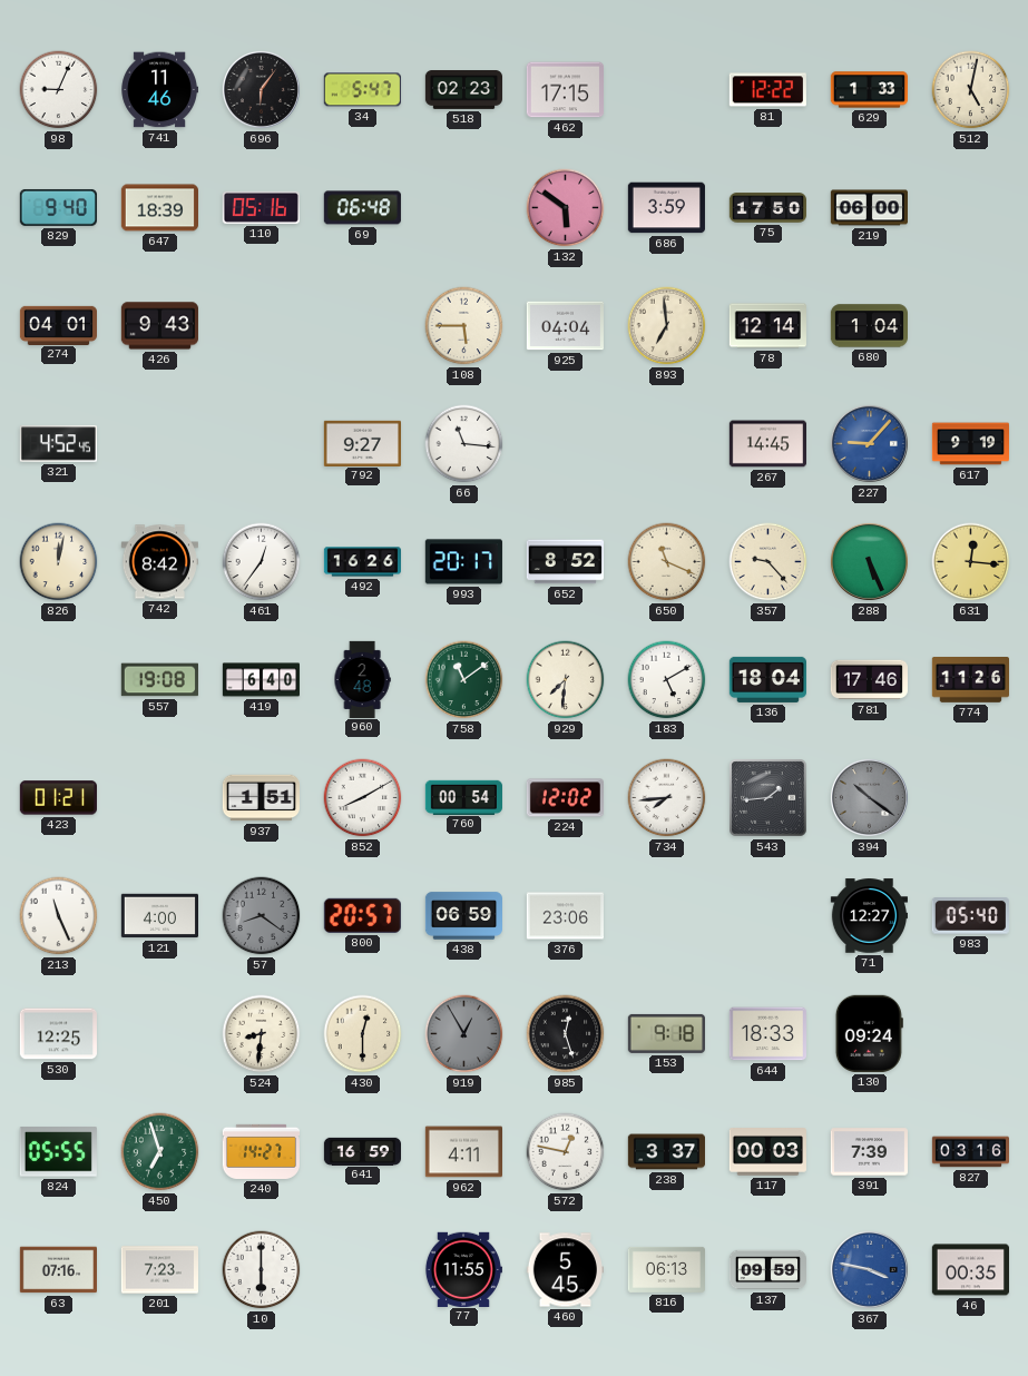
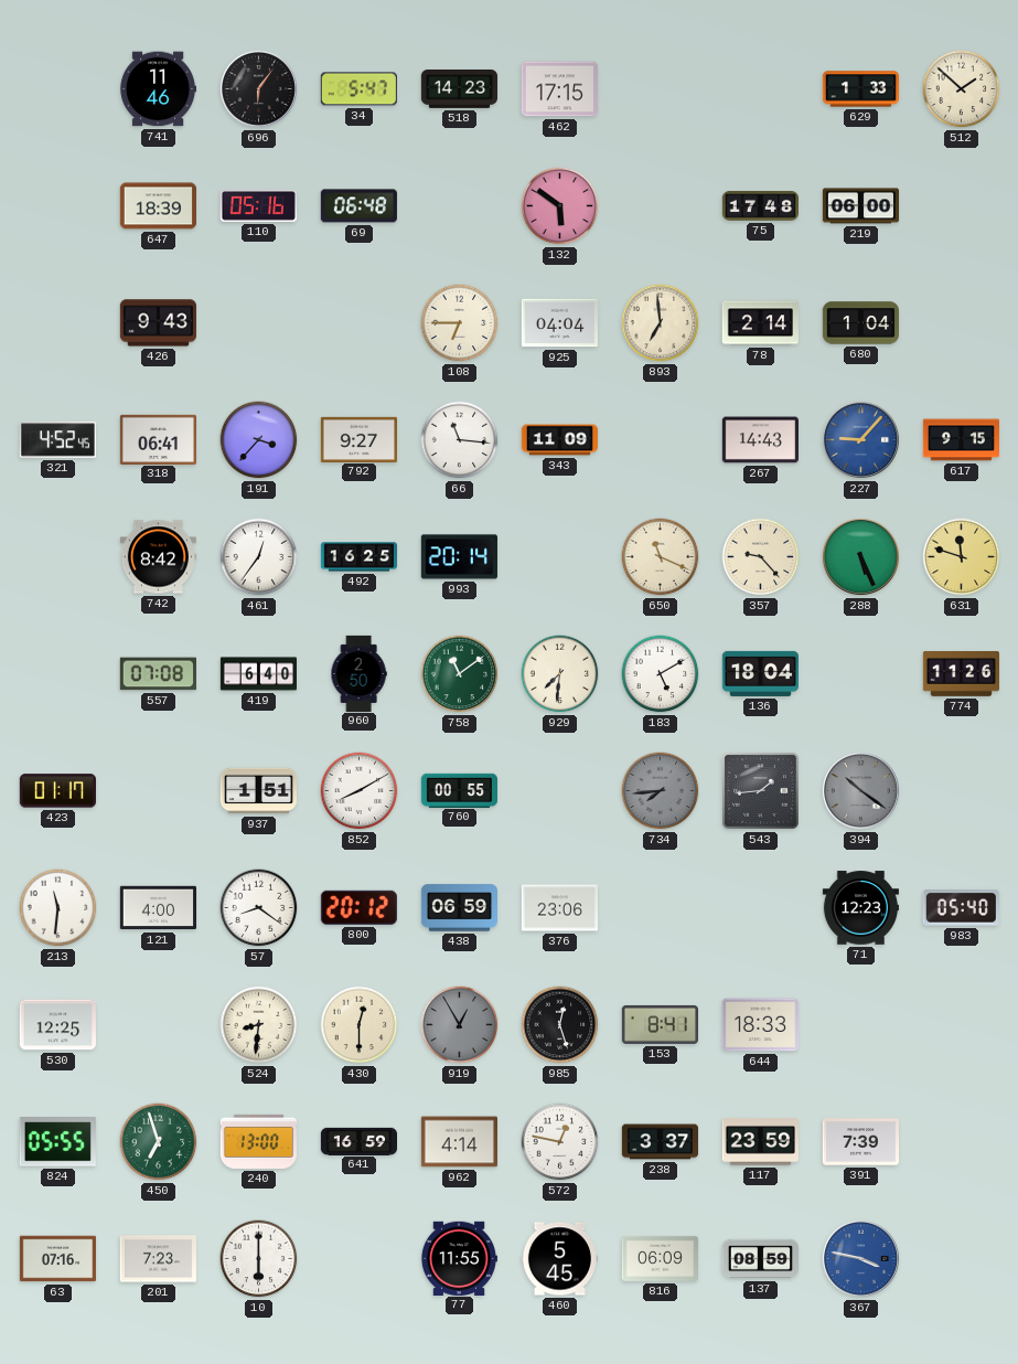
98: 9:04 -> none
518: 02:23 -> 14:23
81: 12:22 -> none
512: 5:02 -> 1:52
829: 9:40 -> none
686: 3:59 -> none
75: 17:50 -> 17:48
274: 04:01 -> none
108: 5:45 -> 6:45
78: 12:14 -> 2:14
318: none -> 06:41
191: none -> 3:37
343: none -> 11:09
267: 14:45 -> 14:43
617: 9:19 -> 9:15
826: 12:02 -> none
492: 16:26 -> 16:25
993: 20:17 -> 20:14
652: 8:52 -> none
631: 12:16 -> 11:48
557: 19:08 -> 07:08
960: 2:48 -> 2:50
781: 17:46 -> none
423: 01:21 -> 01:17
760: 00:54 -> 00:55
224: 12:02 -> none
734 dial: white -> grey
213: 11:26 -> 11:31
57 dial: grey -> white
800: 20:57 -> 20:12
71: 12:27 -> 12:23
153: 9:18 -> 8:41
130: 09:24 -> none
240: 14:27 -> 13:00
962: 4:11 -> 4:14
117: 00:03 -> 23:59
827: 03:16 -> none
816: 06:13 -> 06:09
137: 09:59 -> 08:59
46: 00:35 -> none
